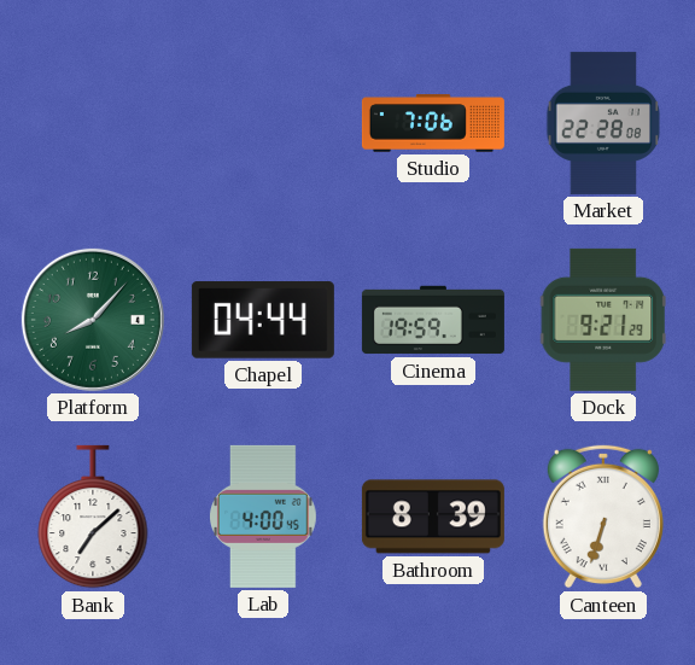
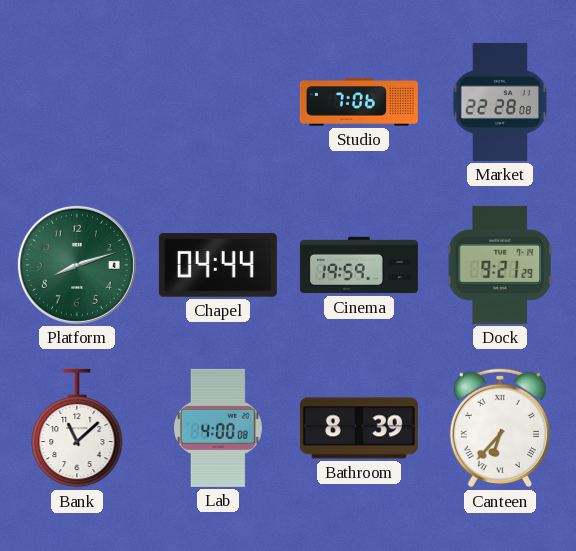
Platform: 8:07 -> 8:12
Bank: 7:08 -> 11:08
Lab: 4:00:45 -> 4:00:08
Canteen: 6:33 -> 6:37
